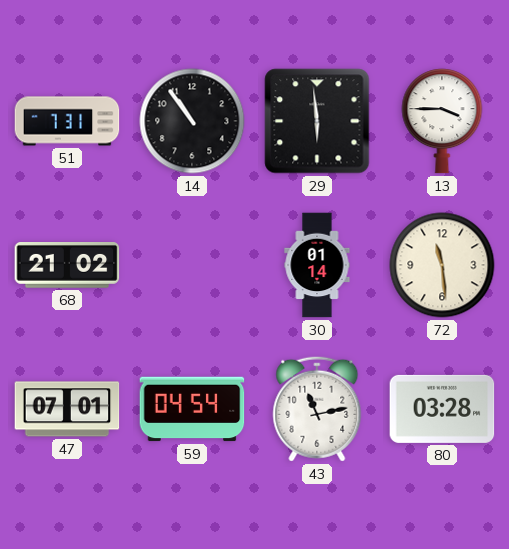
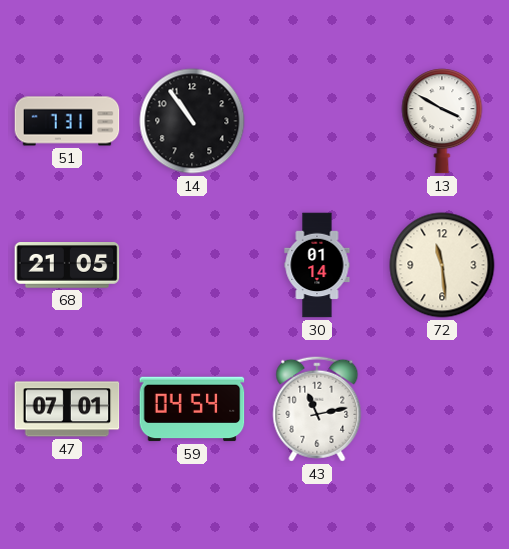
29: 5:59 -> none
13: 3:45 -> 3:50
68: 21:02 -> 21:05
80: 03:28 -> none
